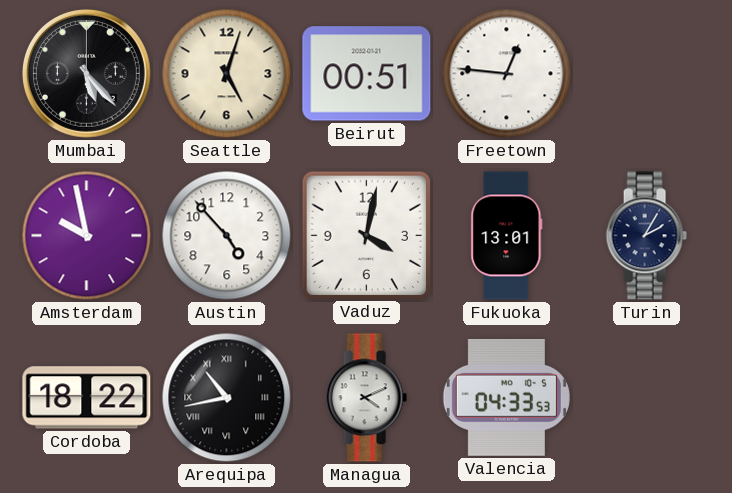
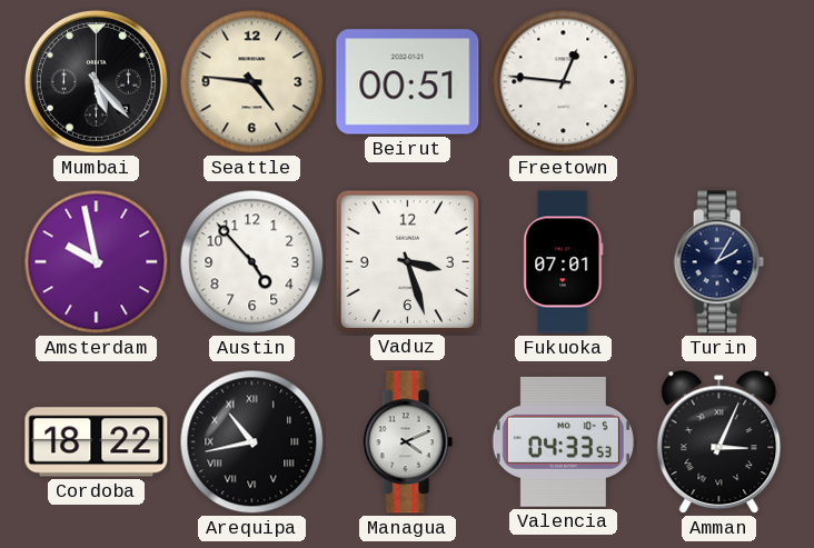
Seattle: 5:03 -> 4:46
Vaduz: 4:02 -> 3:27
Fukuoka: 13:01 -> 07:01
Amman: none -> 3:04
